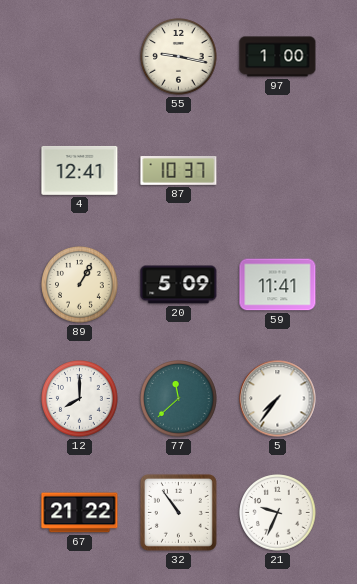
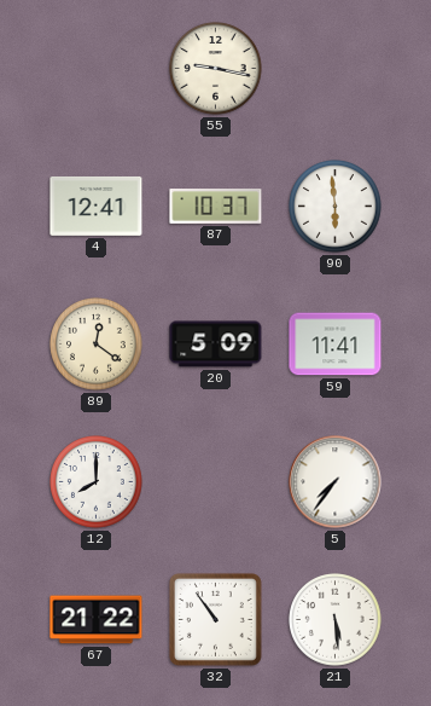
97: 1:00 -> none
90: none -> 5:59
89: 1:05 -> 12:21
77: 11:38 -> none
21: 9:34 -> 5:29
